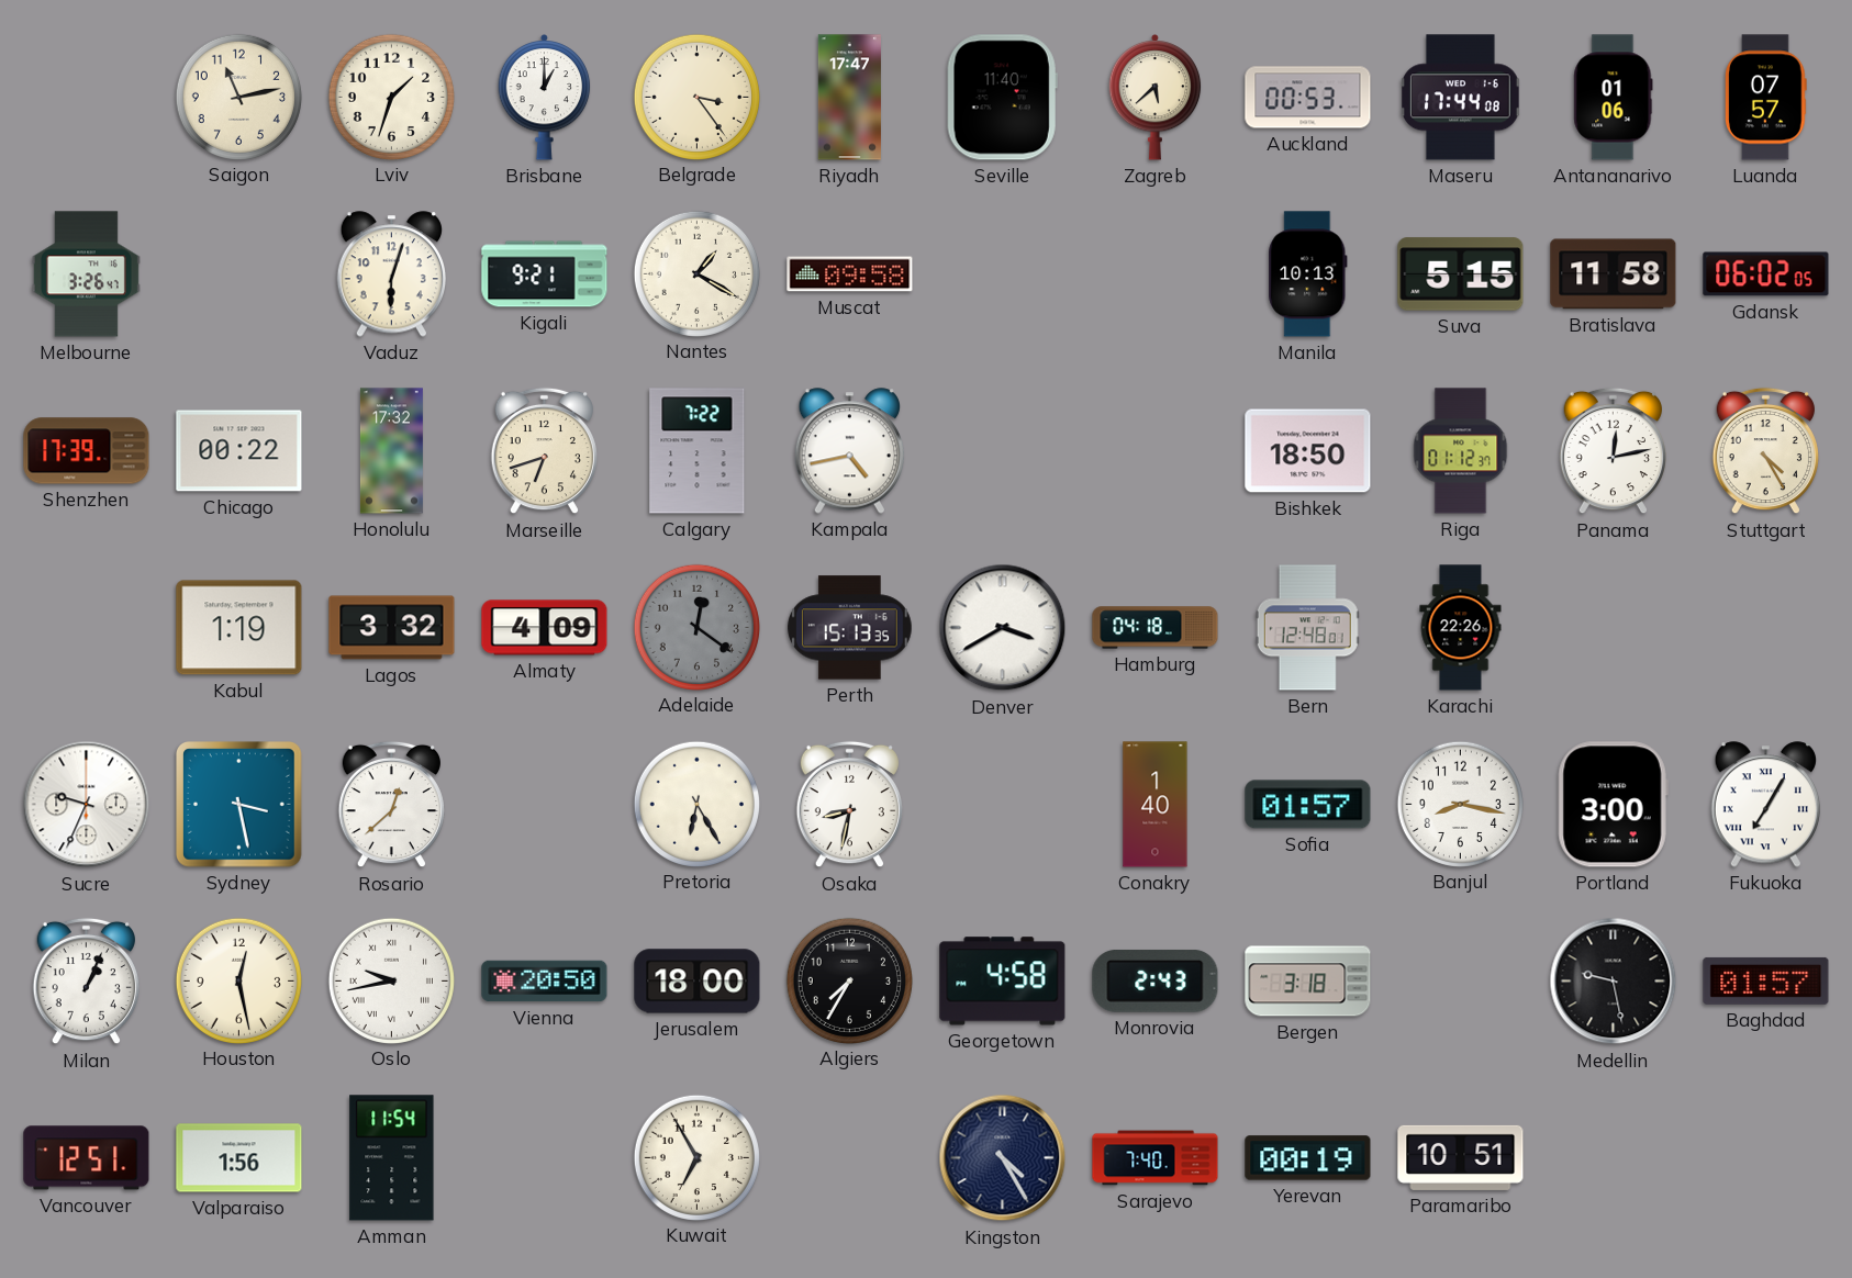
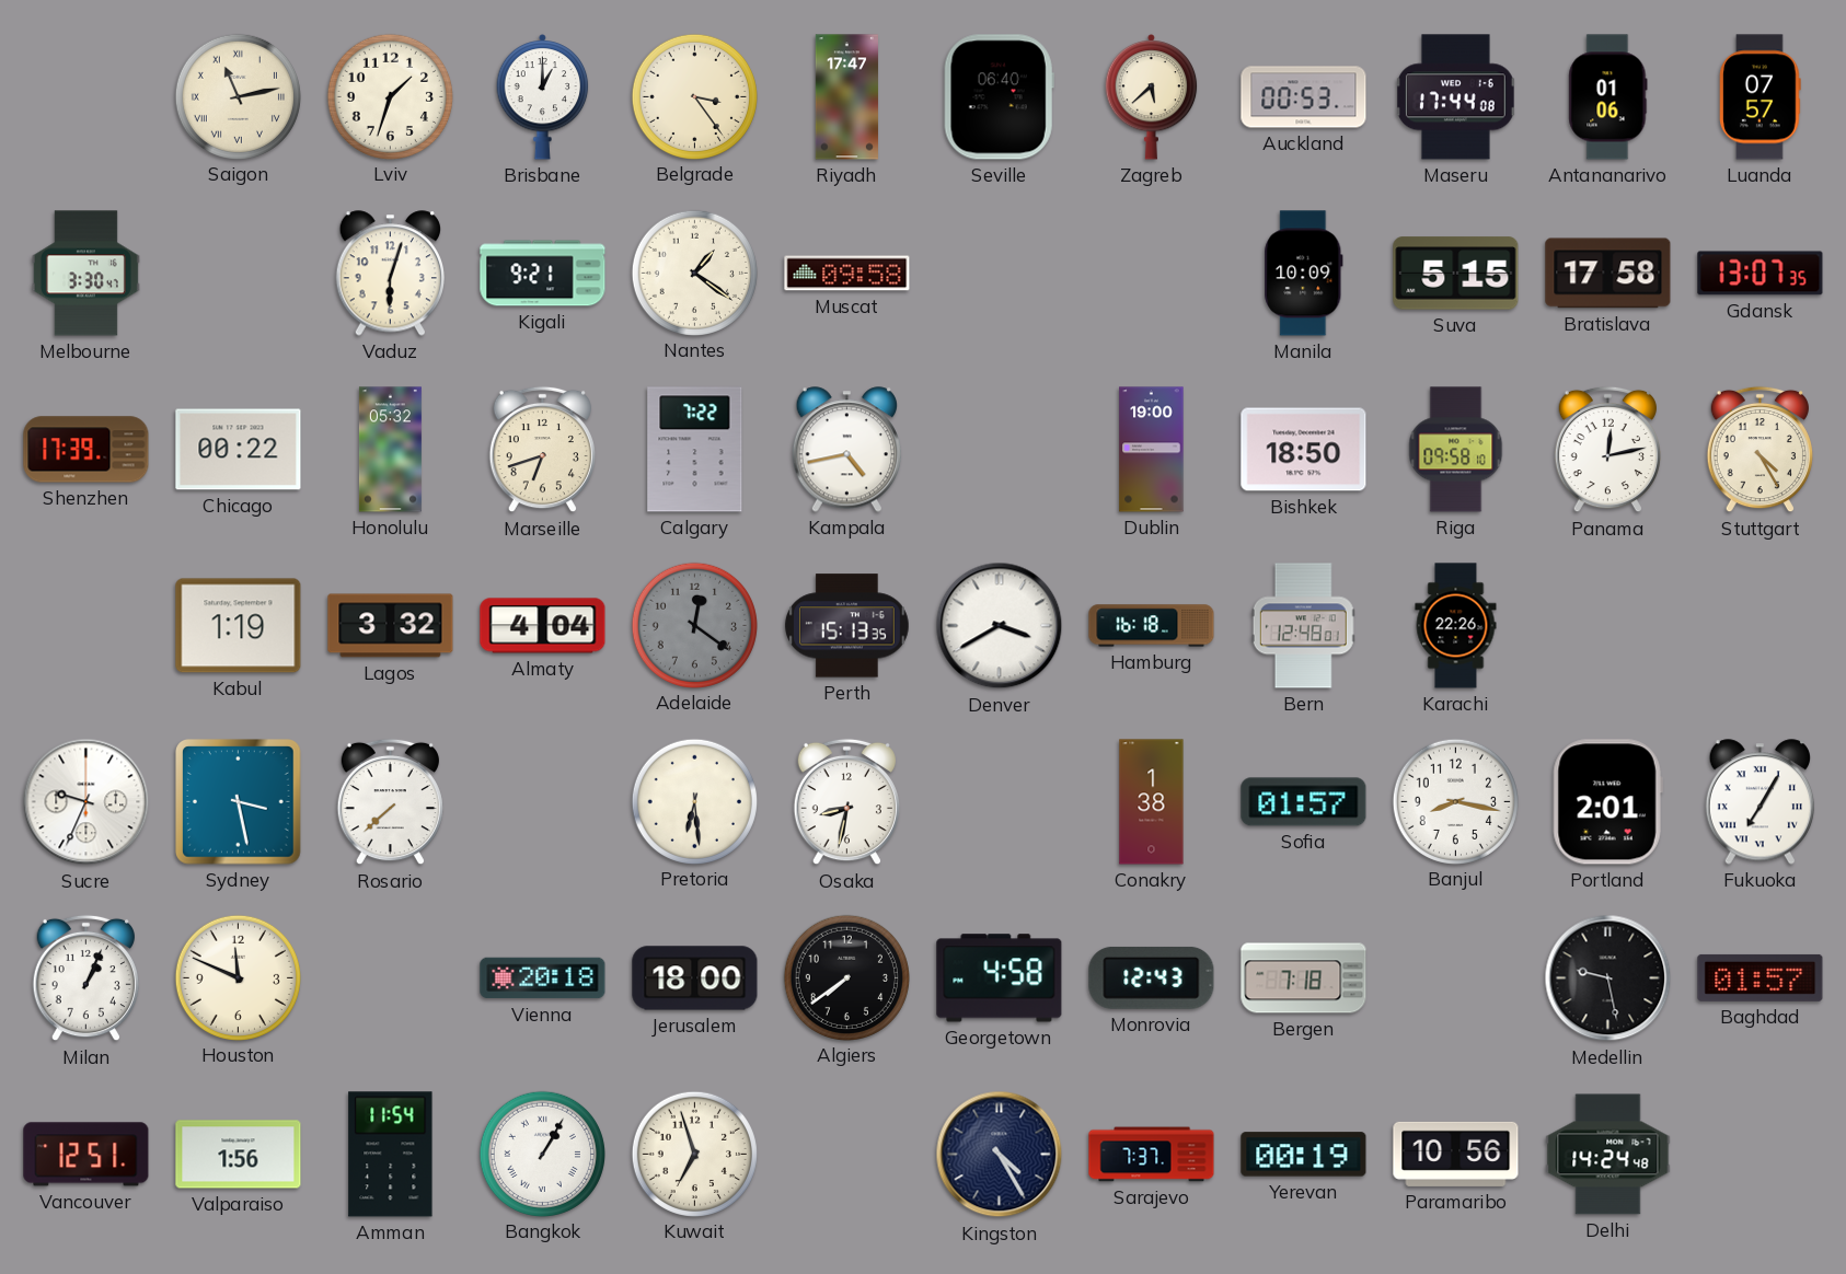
Saigon numerals: Arabic -> Roman
Seville: 11:40 -> 06:40
Melbourne: 3:26 -> 3:30
Nantes: 1:20 -> 1:21
Manila: 10:13 -> 10:09
Bratislava: 11:58 -> 17:58
Gdansk: 06:02 -> 13:07
Honolulu: 17:32 -> 05:32
Dublin: none -> 19:00
Riga: 01:12 -> 09:58
Almaty: 4:09 -> 4:04
Hamburg: 04:18 -> 16:18
Rosario: 12:38 -> 7:38
Pretoria: 6:25 -> 6:29
Conakry: 1:40 -> 1:38
Portland: 3:00 -> 2:01
Houston: 12:28 -> 11:49
Oslo: 9:43 -> none
Vienna: 20:50 -> 20:18
Algiers: 7:35 -> 7:39
Monrovia: 2:43 -> 12:43
Bergen: 3:18 -> 7:18
Bangkok: none -> 1:05
Kuwait: 6:55 -> 6:57
Sarajevo: 7:40 -> 7:37
Paramaribo: 10:51 -> 10:56
Delhi: none -> 14:24
